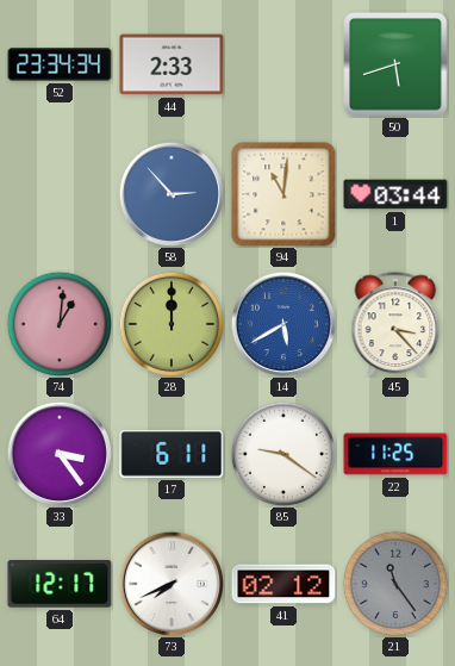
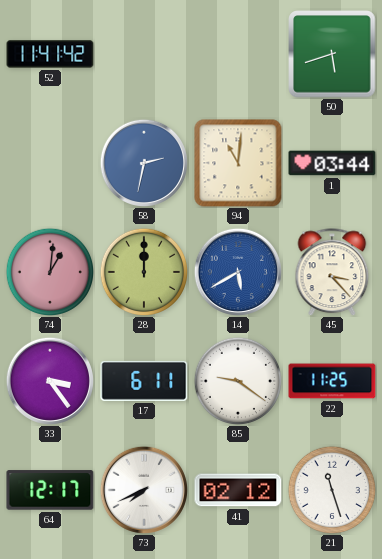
52: 23:34 -> 11:41
44: 2:33 -> none
58: 2:53 -> 2:32
21: 11:24 -> 11:27
21 dial: grey -> white
